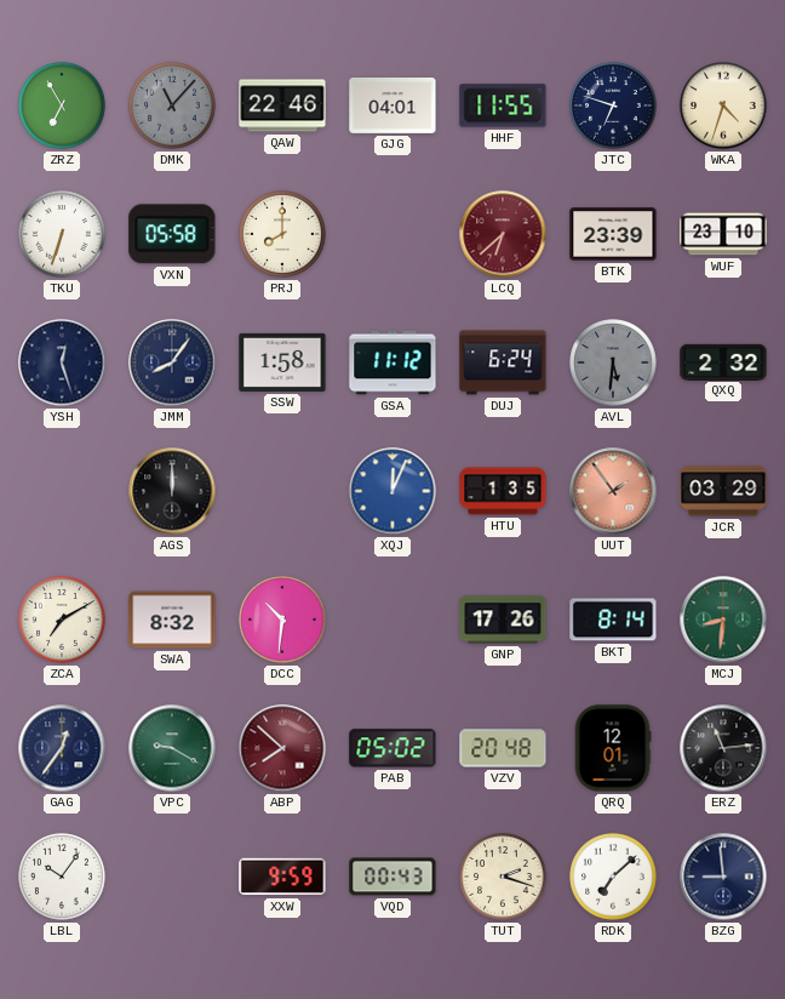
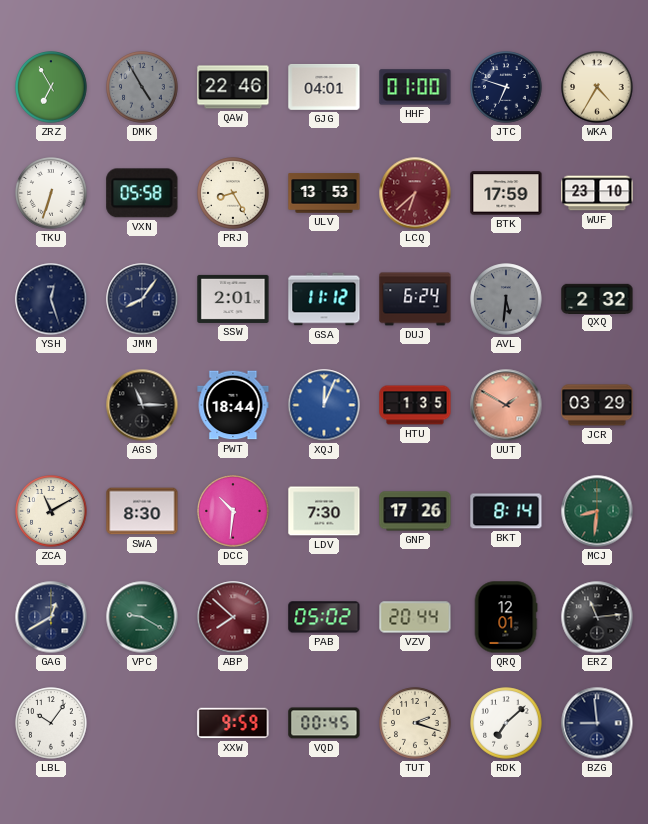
DMK: 11:07 -> 4:55
HHF: 11:55 -> 01:00
WKA: 4:33 -> 4:35
PRJ: 8:00 -> 8:25
ULV: none -> 13:53
BTK: 23:39 -> 17:59
SSW: 1:58 -> 2:01
AGS: 12:00 -> 11:15
PWT: none -> 18:44
UUT: 1:54 -> 1:50
ZCA: 7:10 -> 11:10
SWA: 8:32 -> 8:30
LDV: none -> 7:30
GAG: 12:36 -> 12:40
VZV: 20:48 -> 20:44
VQD: 00:43 -> 00:45
